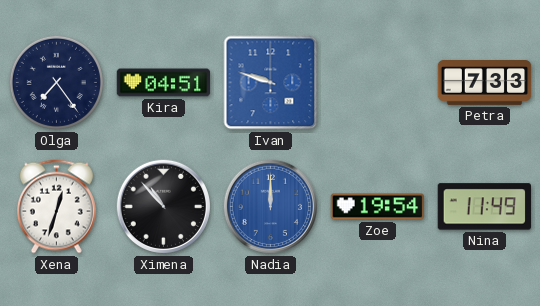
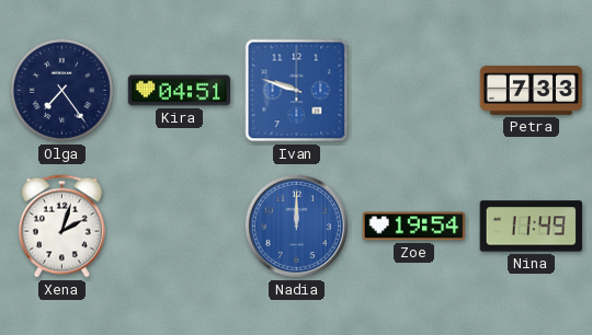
Xena: 12:33 -> 2:03
Ximena: 10:53 -> none
